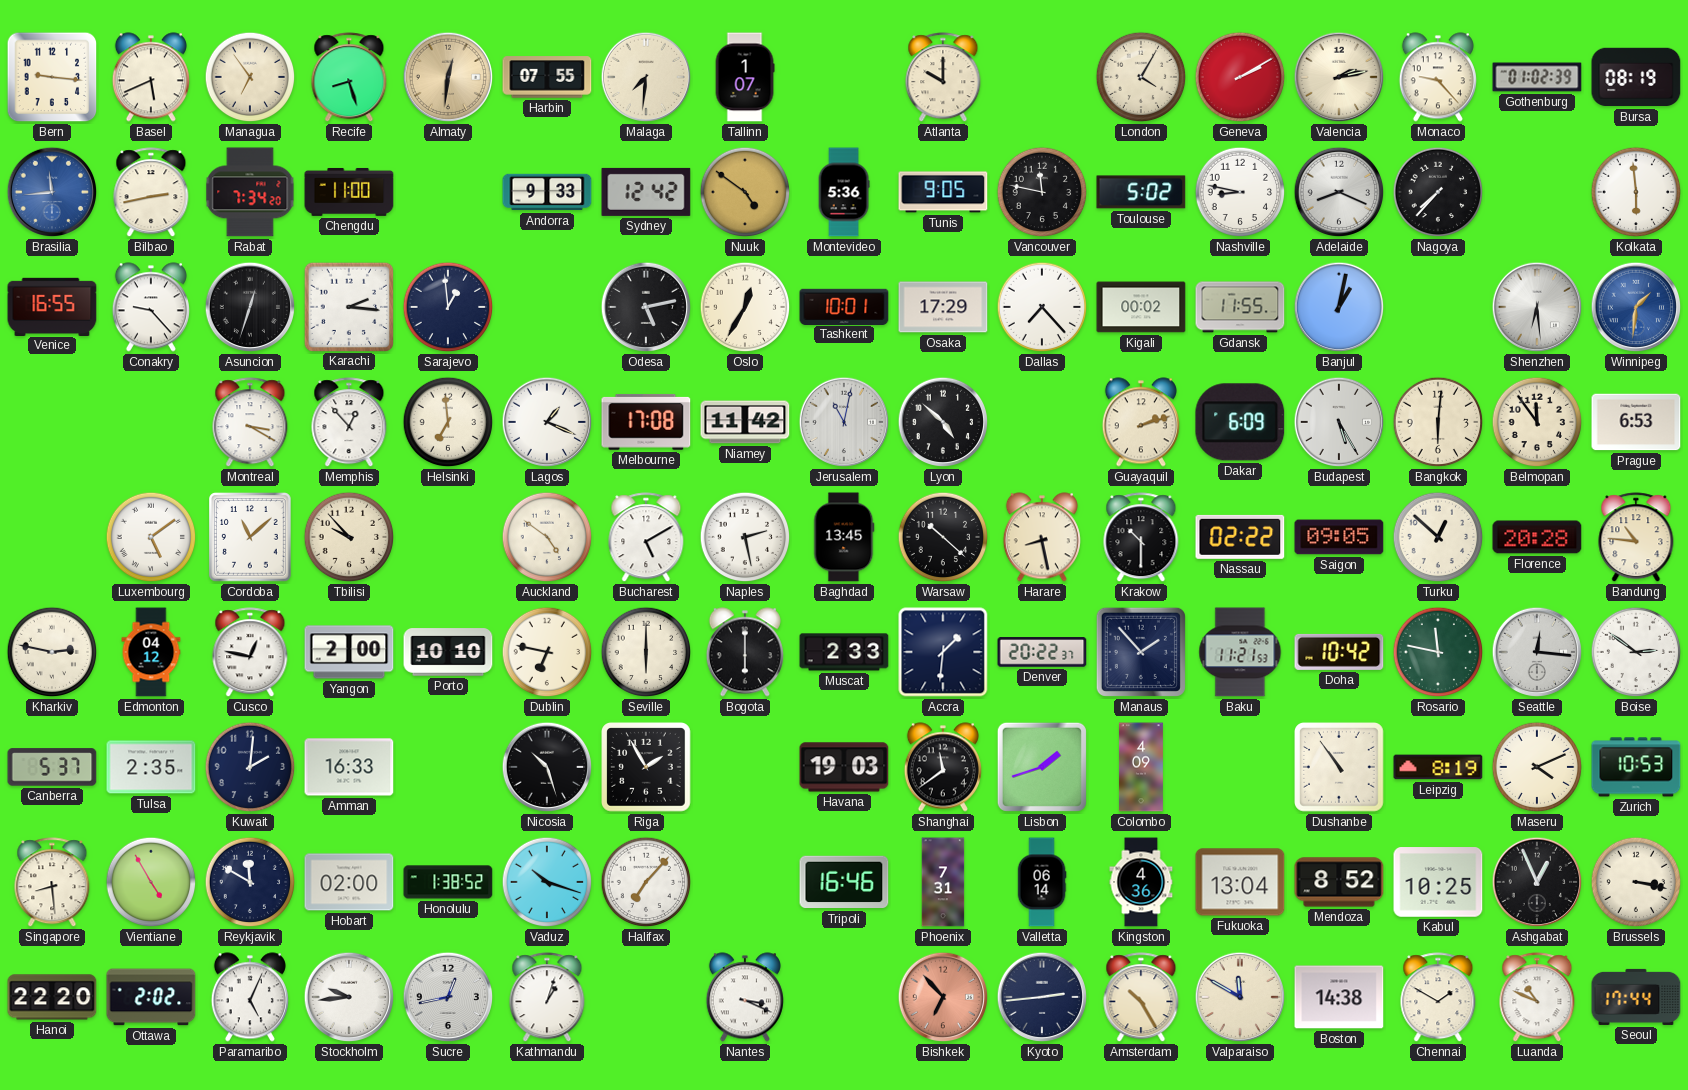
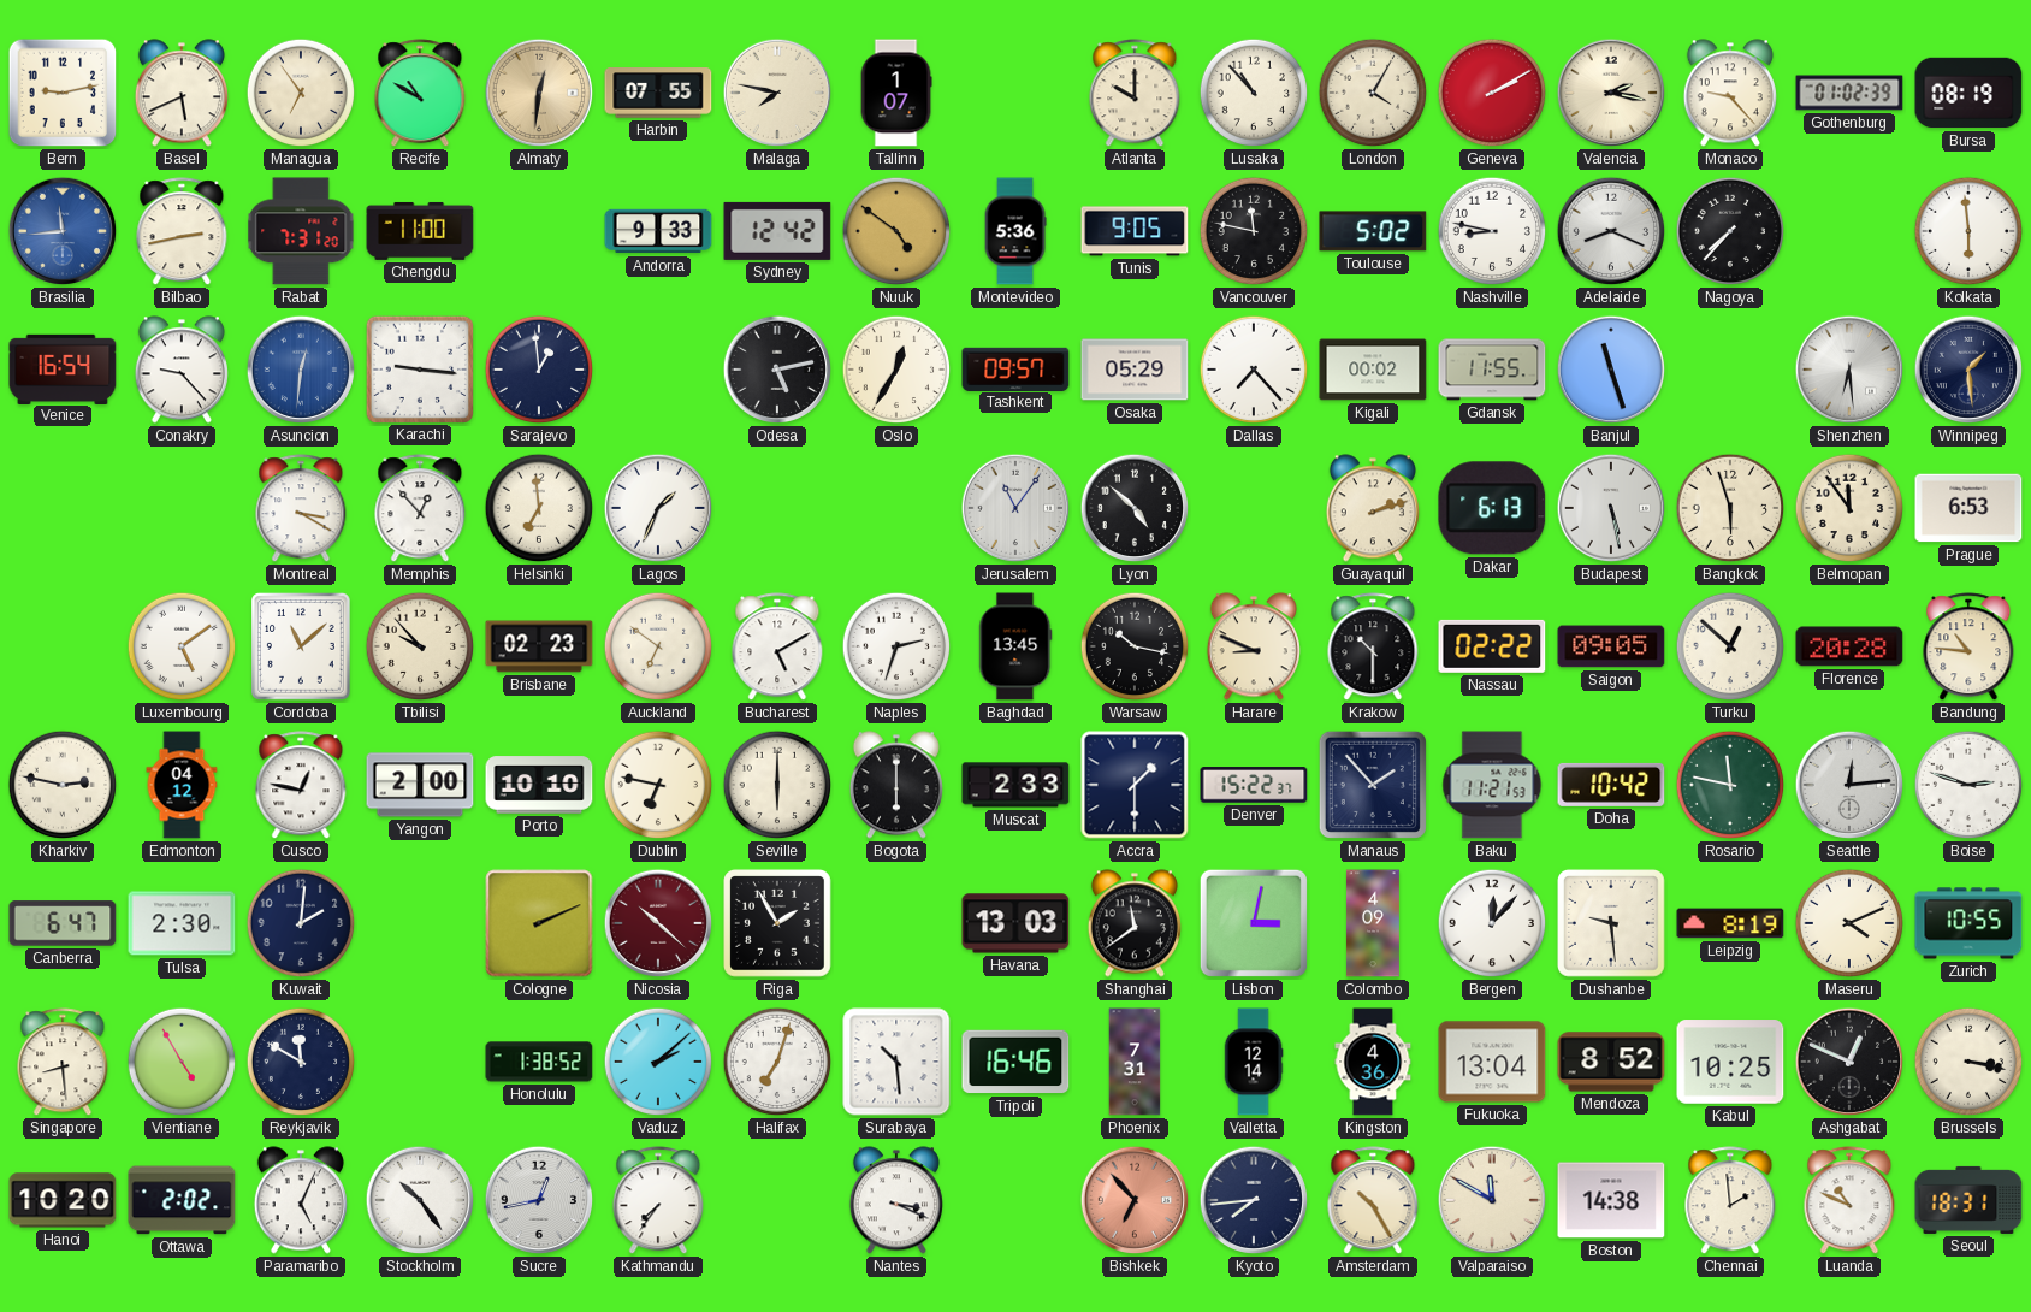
Bern: 9:16 -> 9:13
Recife: 8:27 -> 10:50
Malaga: 7:31 -> 7:47
Lusaka: none -> 10:53
Valencia: 2:13 -> 2:17
Rabat: 7:34 -> 7:31
Venice: 16:55 -> 16:54
Asuncion: 12:33 -> 12:31
Asuncion dial: black -> blue
Karachi: 2:16 -> 9:16
Tashkent: 10:01 -> 09:57
Osaka: 17:29 -> 05:29
Banjul: 1:02 -> 11:27
Winnipeg: 1:31 -> 1:29
Winnipeg dial: blue -> navy
Lagos: 1:19 -> 1:34
Melbourne: 17:08 -> none
Niamey: 11:42 -> none
Jerusalem: 11:02 -> 11:06
Dakar: 6:09 -> 6:13
Budapest: 5:25 -> 5:28
Bangkok: 6:01 -> 5:57
Brisbane: none -> 02:23
Auckland: 4:51 -> 6:51
Naples: 2:28 -> 2:33
Warsaw: 10:22 -> 10:17
Harare: 8:28 -> 8:49
Accra: 1:31 -> 1:30
Denver: 20:22 -> 15:22
Seattle: 12:16 -> 12:14
Boise: 2:51 -> 2:48
Canberra: 5:37 -> 6:47
Tulsa: 2:35 -> 2:30
Amman: 16:33 -> none
Cologne: none -> 2:11
Nicosia: 10:27 -> 10:22
Nicosia dial: black -> burgundy
Havana: 19:03 -> 13:03
Lisbon: 1:42 -> 3:02
Bergen: none -> 12:07
Dushanbe: 10:54 -> 9:29
Zurich: 10:53 -> 10:55
Hobart: 02:00 -> none
Vaduz: 10:18 -> 2:08
Halifax: 7:07 -> 7:03
Surabaya: none -> 10:29
Valletta: 06:14 -> 12:14
Ashgabat: 12:56 -> 12:49
Hanoi: 22:20 -> 10:20
Stockholm: 9:44 -> 10:24
Kathmandu: 1:03 -> 7:36
Kyoto: 2:44 -> 7:44
Chennai: 1:50 -> 1:59
Seoul: 17:44 -> 18:31
